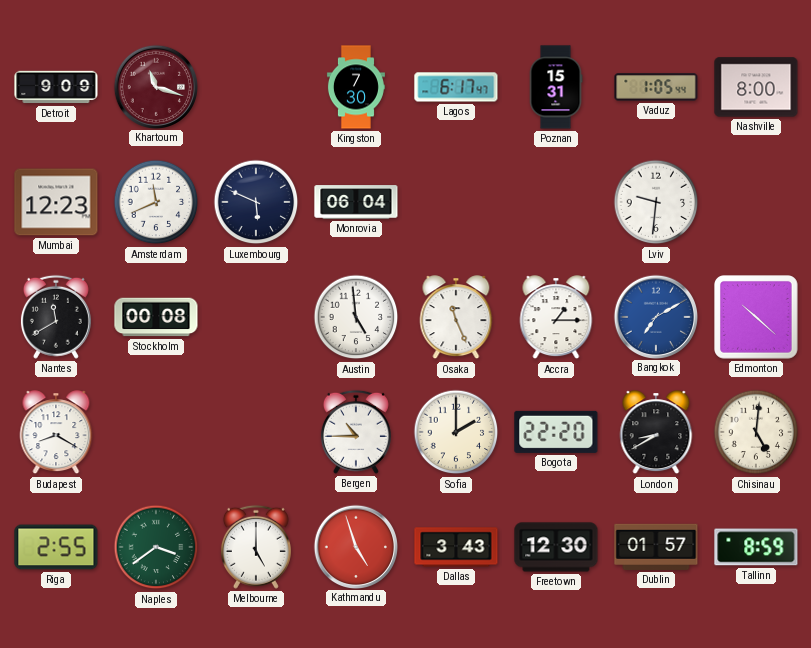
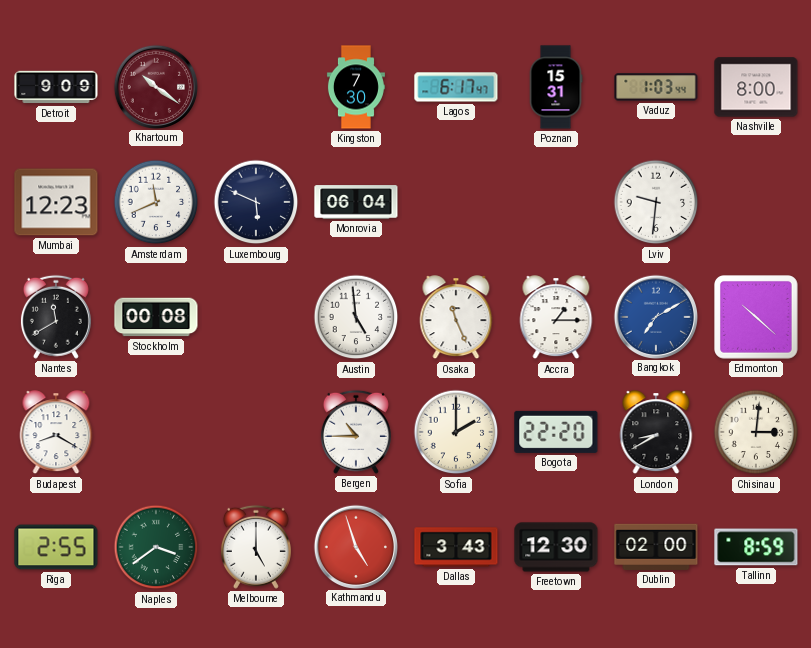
Khartoum: 11:18 -> 10:21
Vaduz: 1:05 -> 1:03
Chisinau: 5:01 -> 3:01
Dublin: 01:57 -> 02:00
